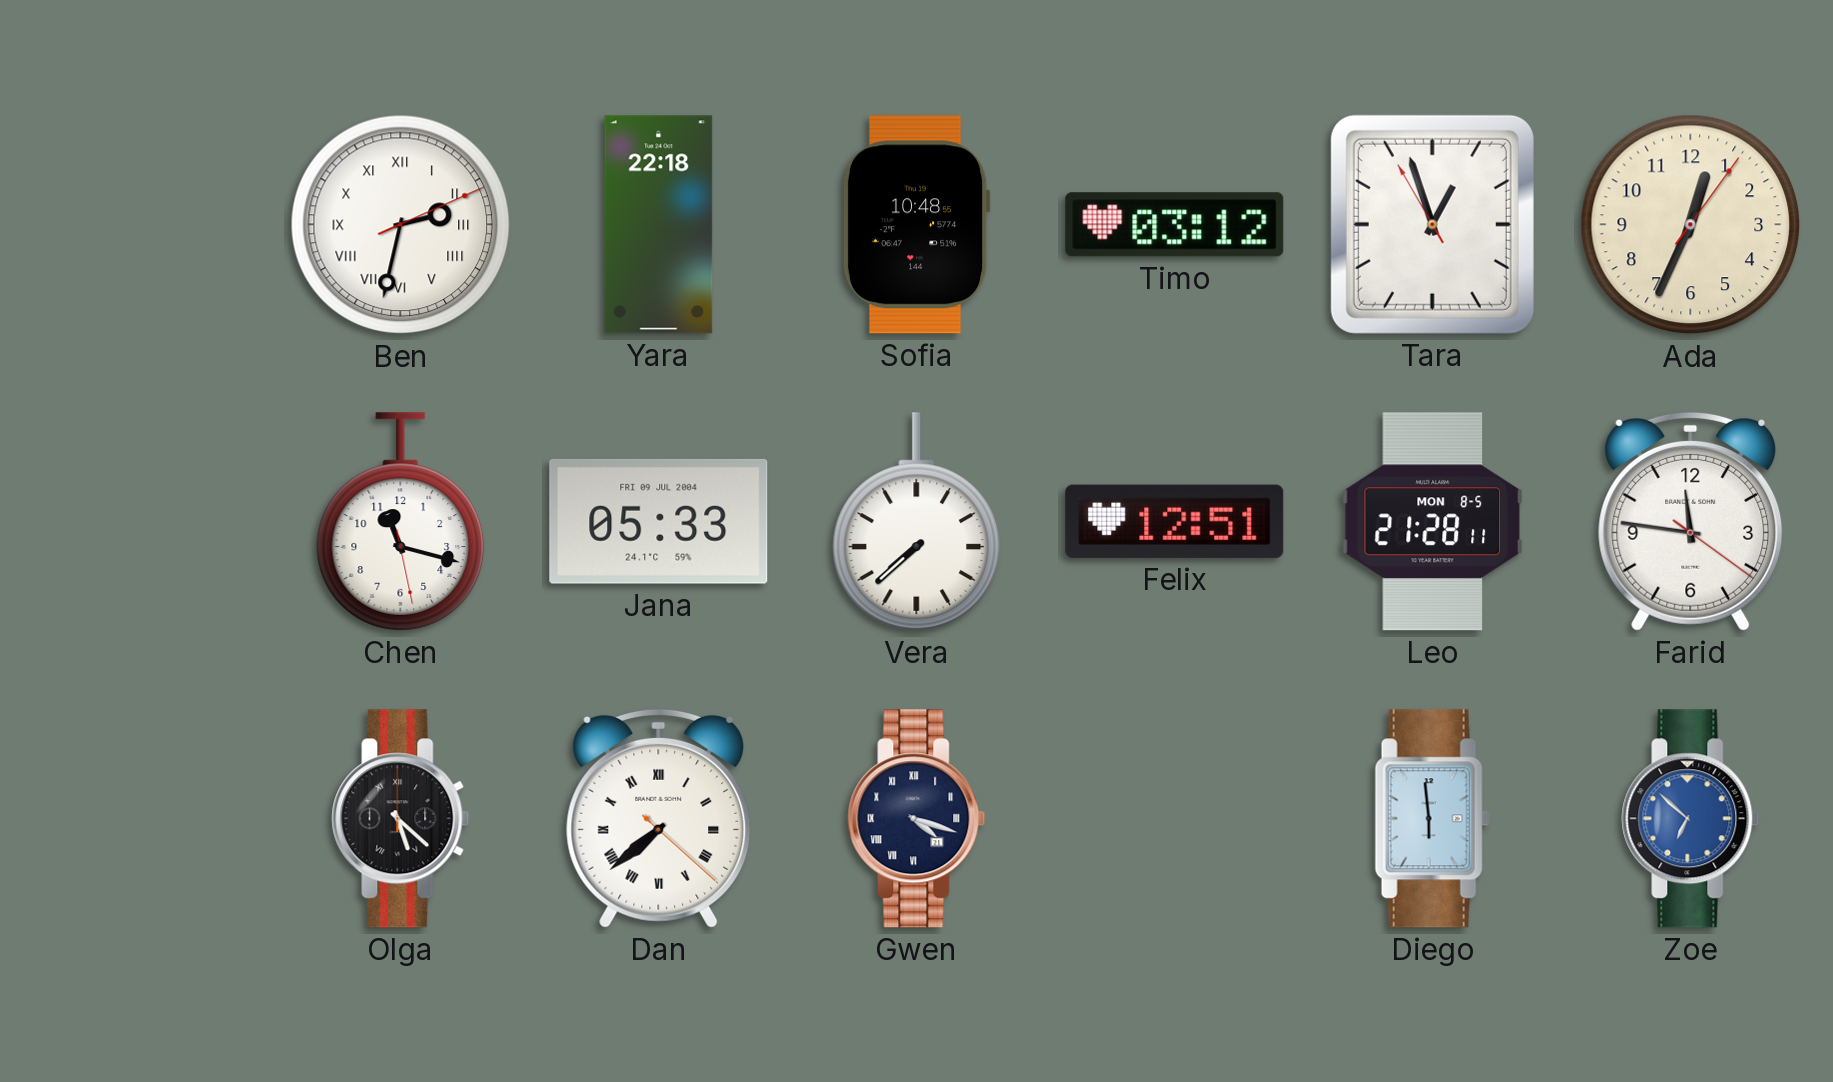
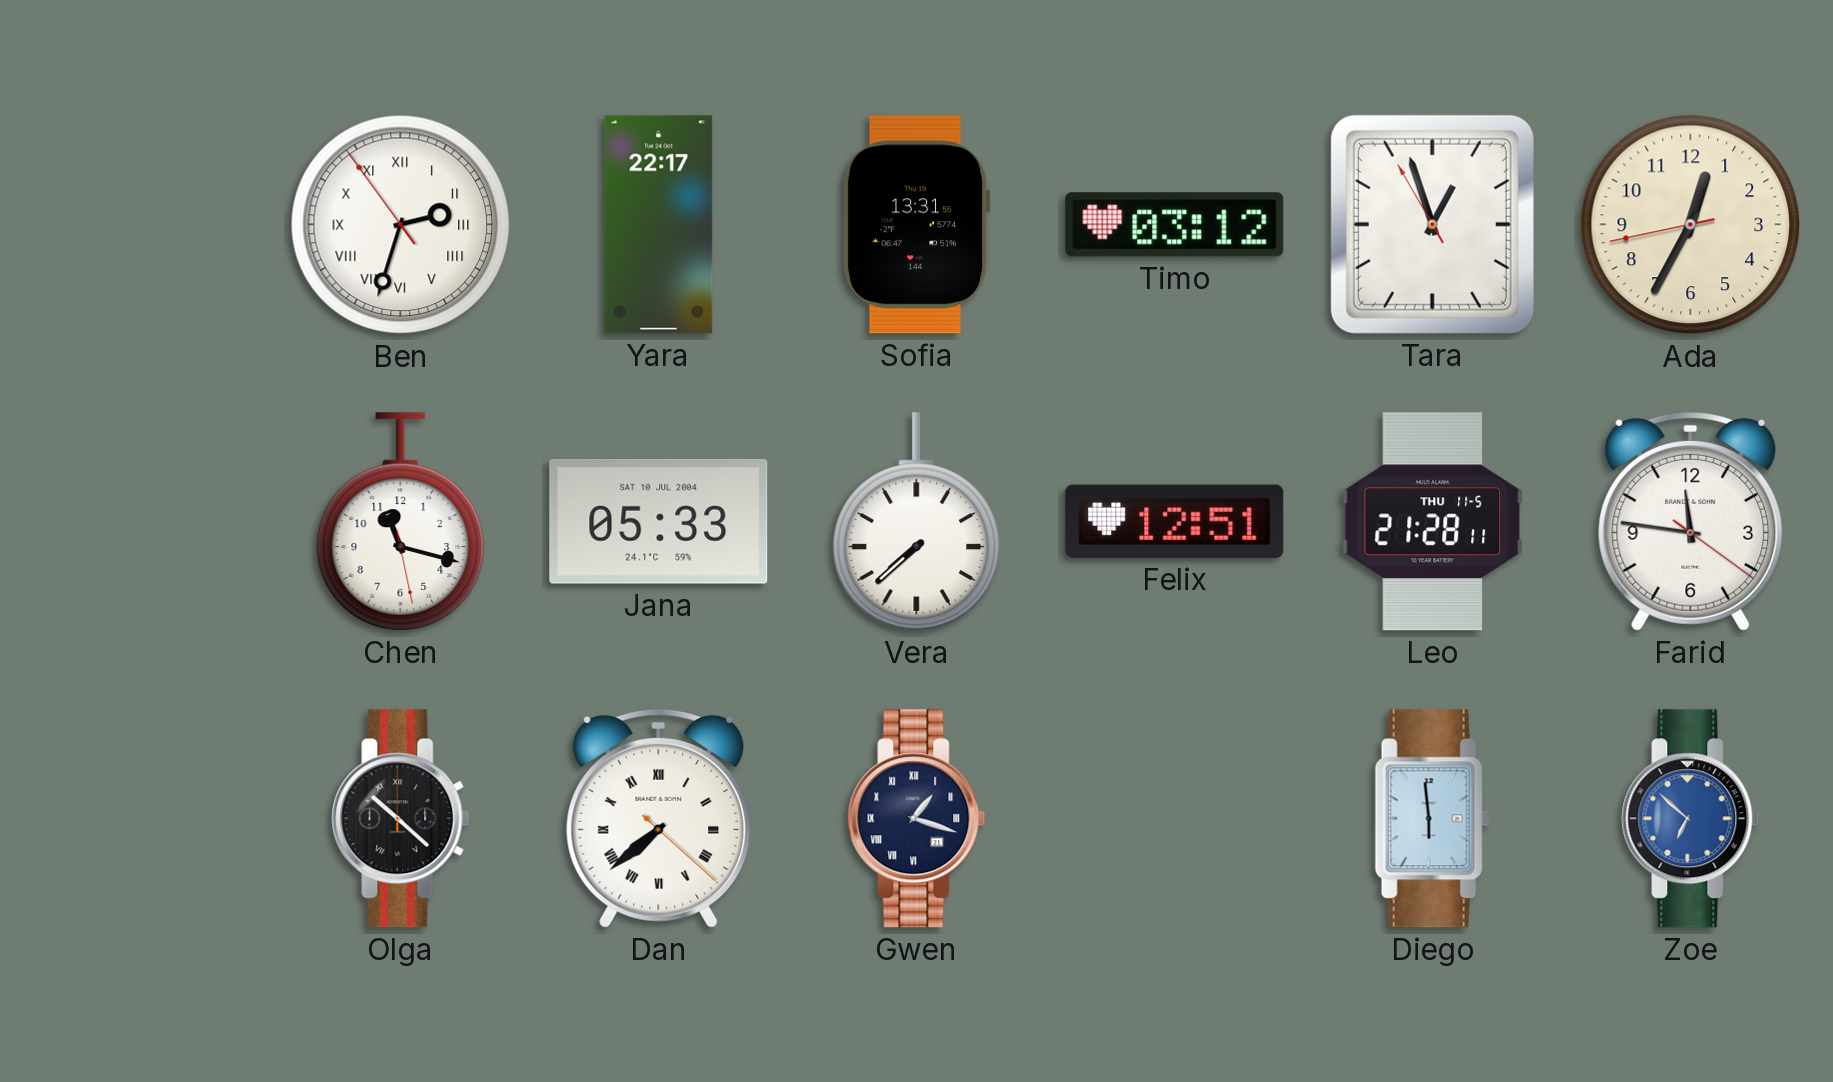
Ben: 2:32:11 -> 2:32:54
Yara: 22:18 -> 22:17
Sofia: 10:48 -> 13:31
Ada: 12:34:06 -> 12:34:43
Jana date: FRI 09 JUL 2004 -> SAT 10 JUL 2004
Leo date: MON 8-5 -> THU 11-5
Olga: 5:22 -> 10:22
Gwen: 4:18 -> 1:18
